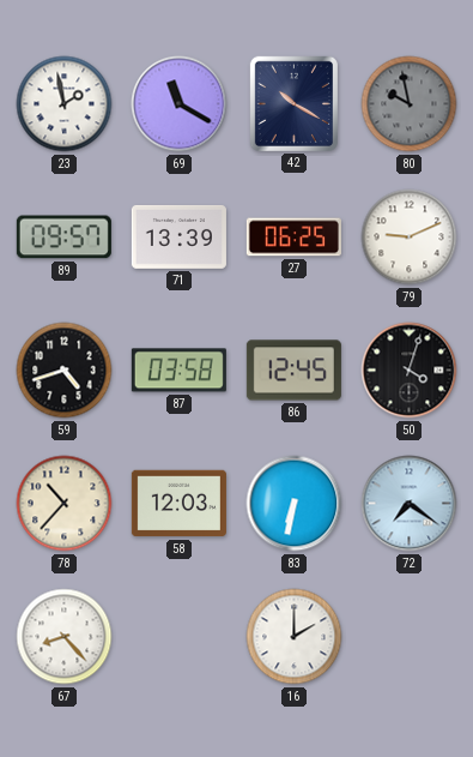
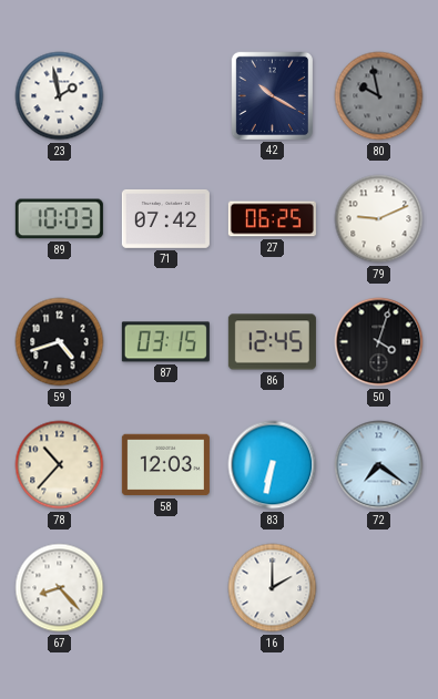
69: 11:20 -> none
89: 09:57 -> 10:03
71: 13:39 -> 07:42
87: 03:58 -> 03:15
